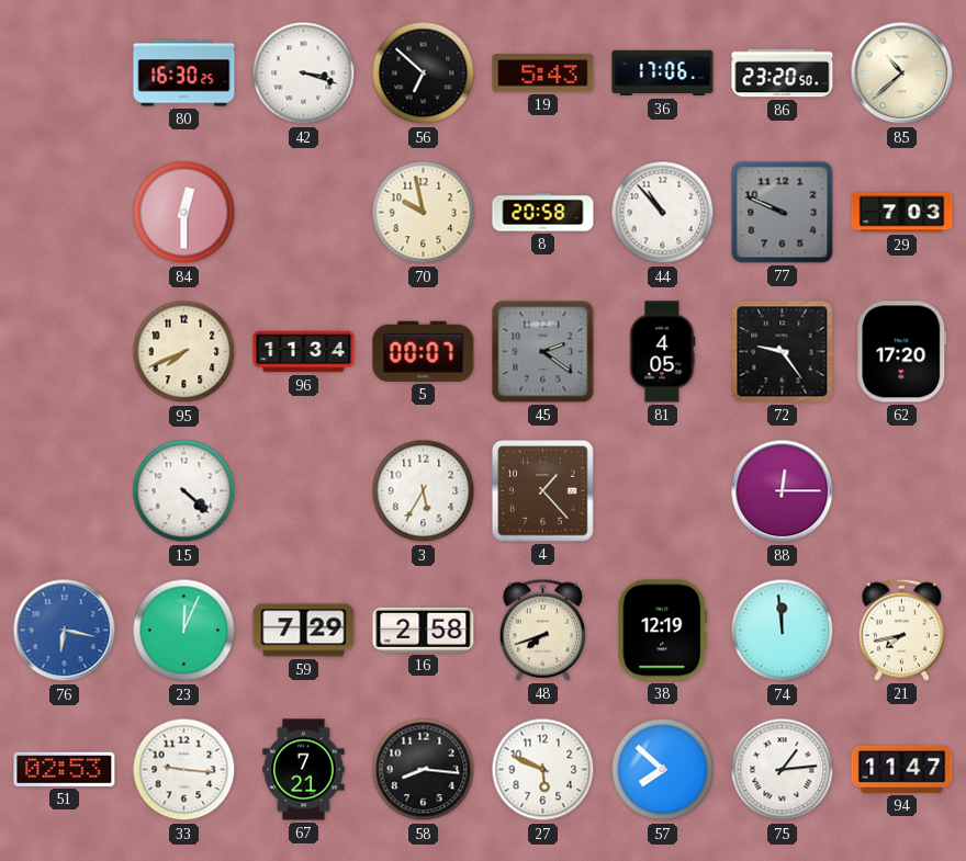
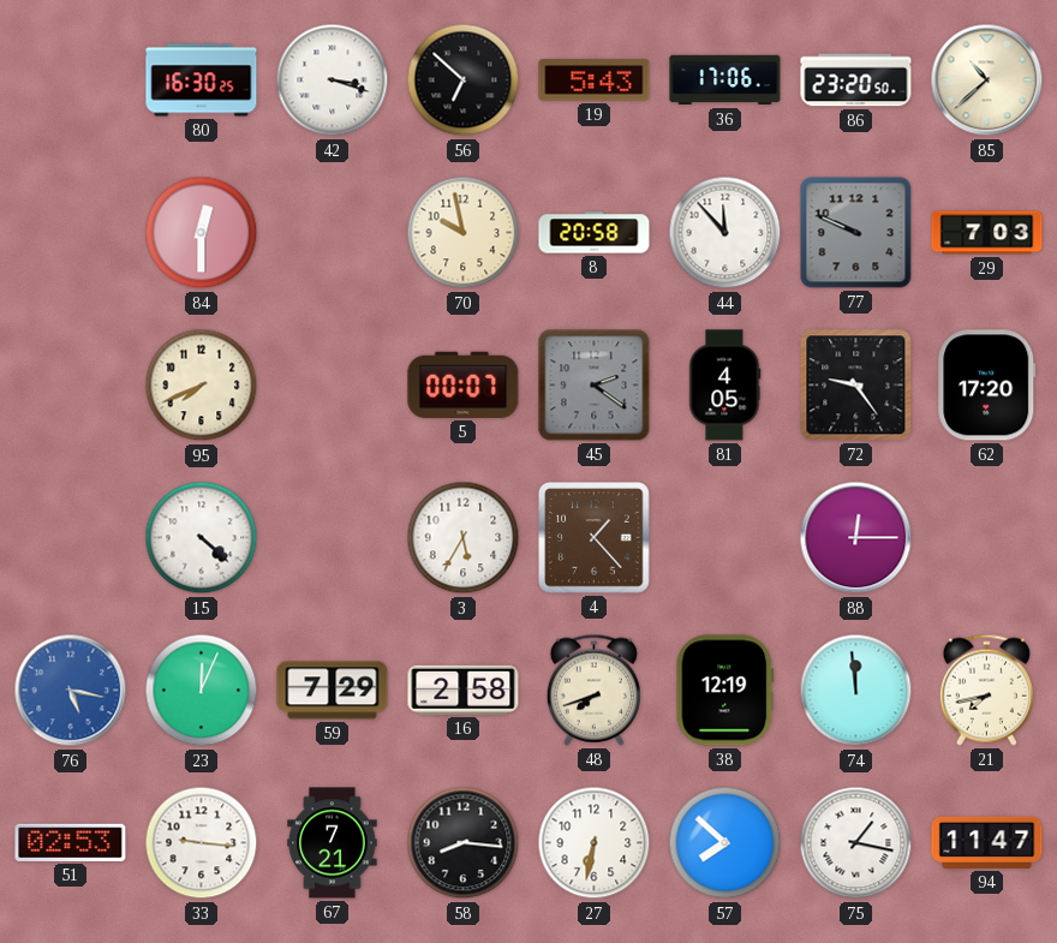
44: 10:53 -> 11:53
96: 11:34 -> none
76: 6:17 -> 5:17
27: 5:49 -> 6:32
75: 1:14 -> 1:17
